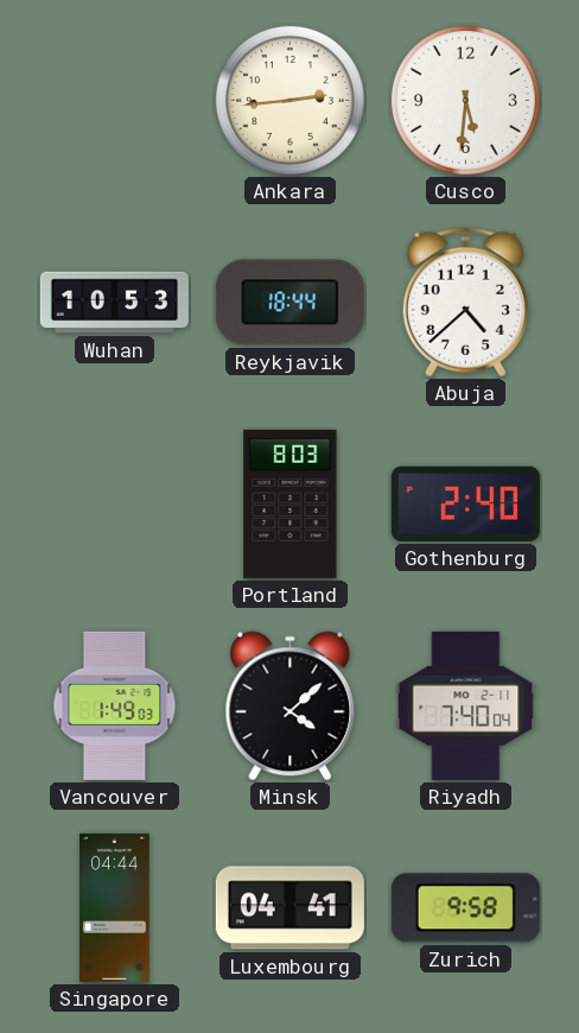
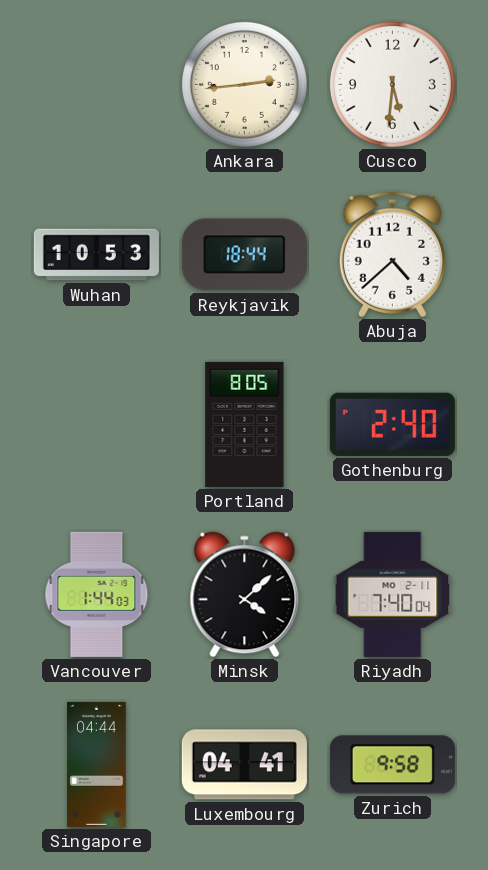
Portland: 8:03 -> 8:05
Vancouver: 1:49 -> 1:44
